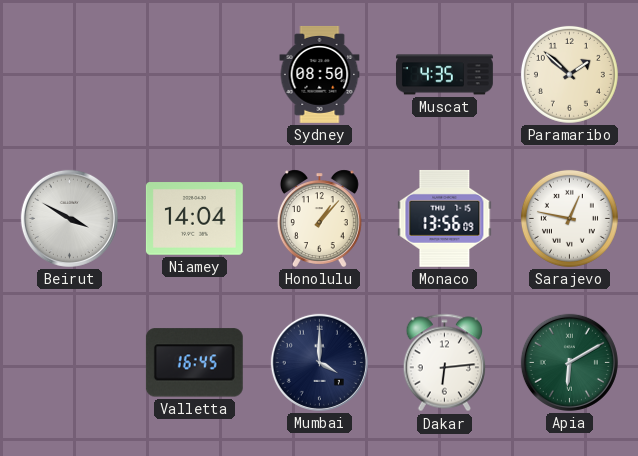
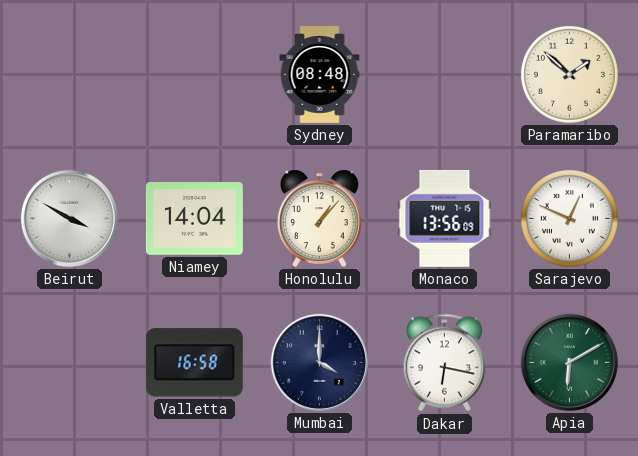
Sydney: 08:50 -> 08:48
Muscat: 4:35 -> none
Sarajevo: 12:47 -> 12:49
Valletta: 16:45 -> 16:58
Dakar: 6:14 -> 6:17
